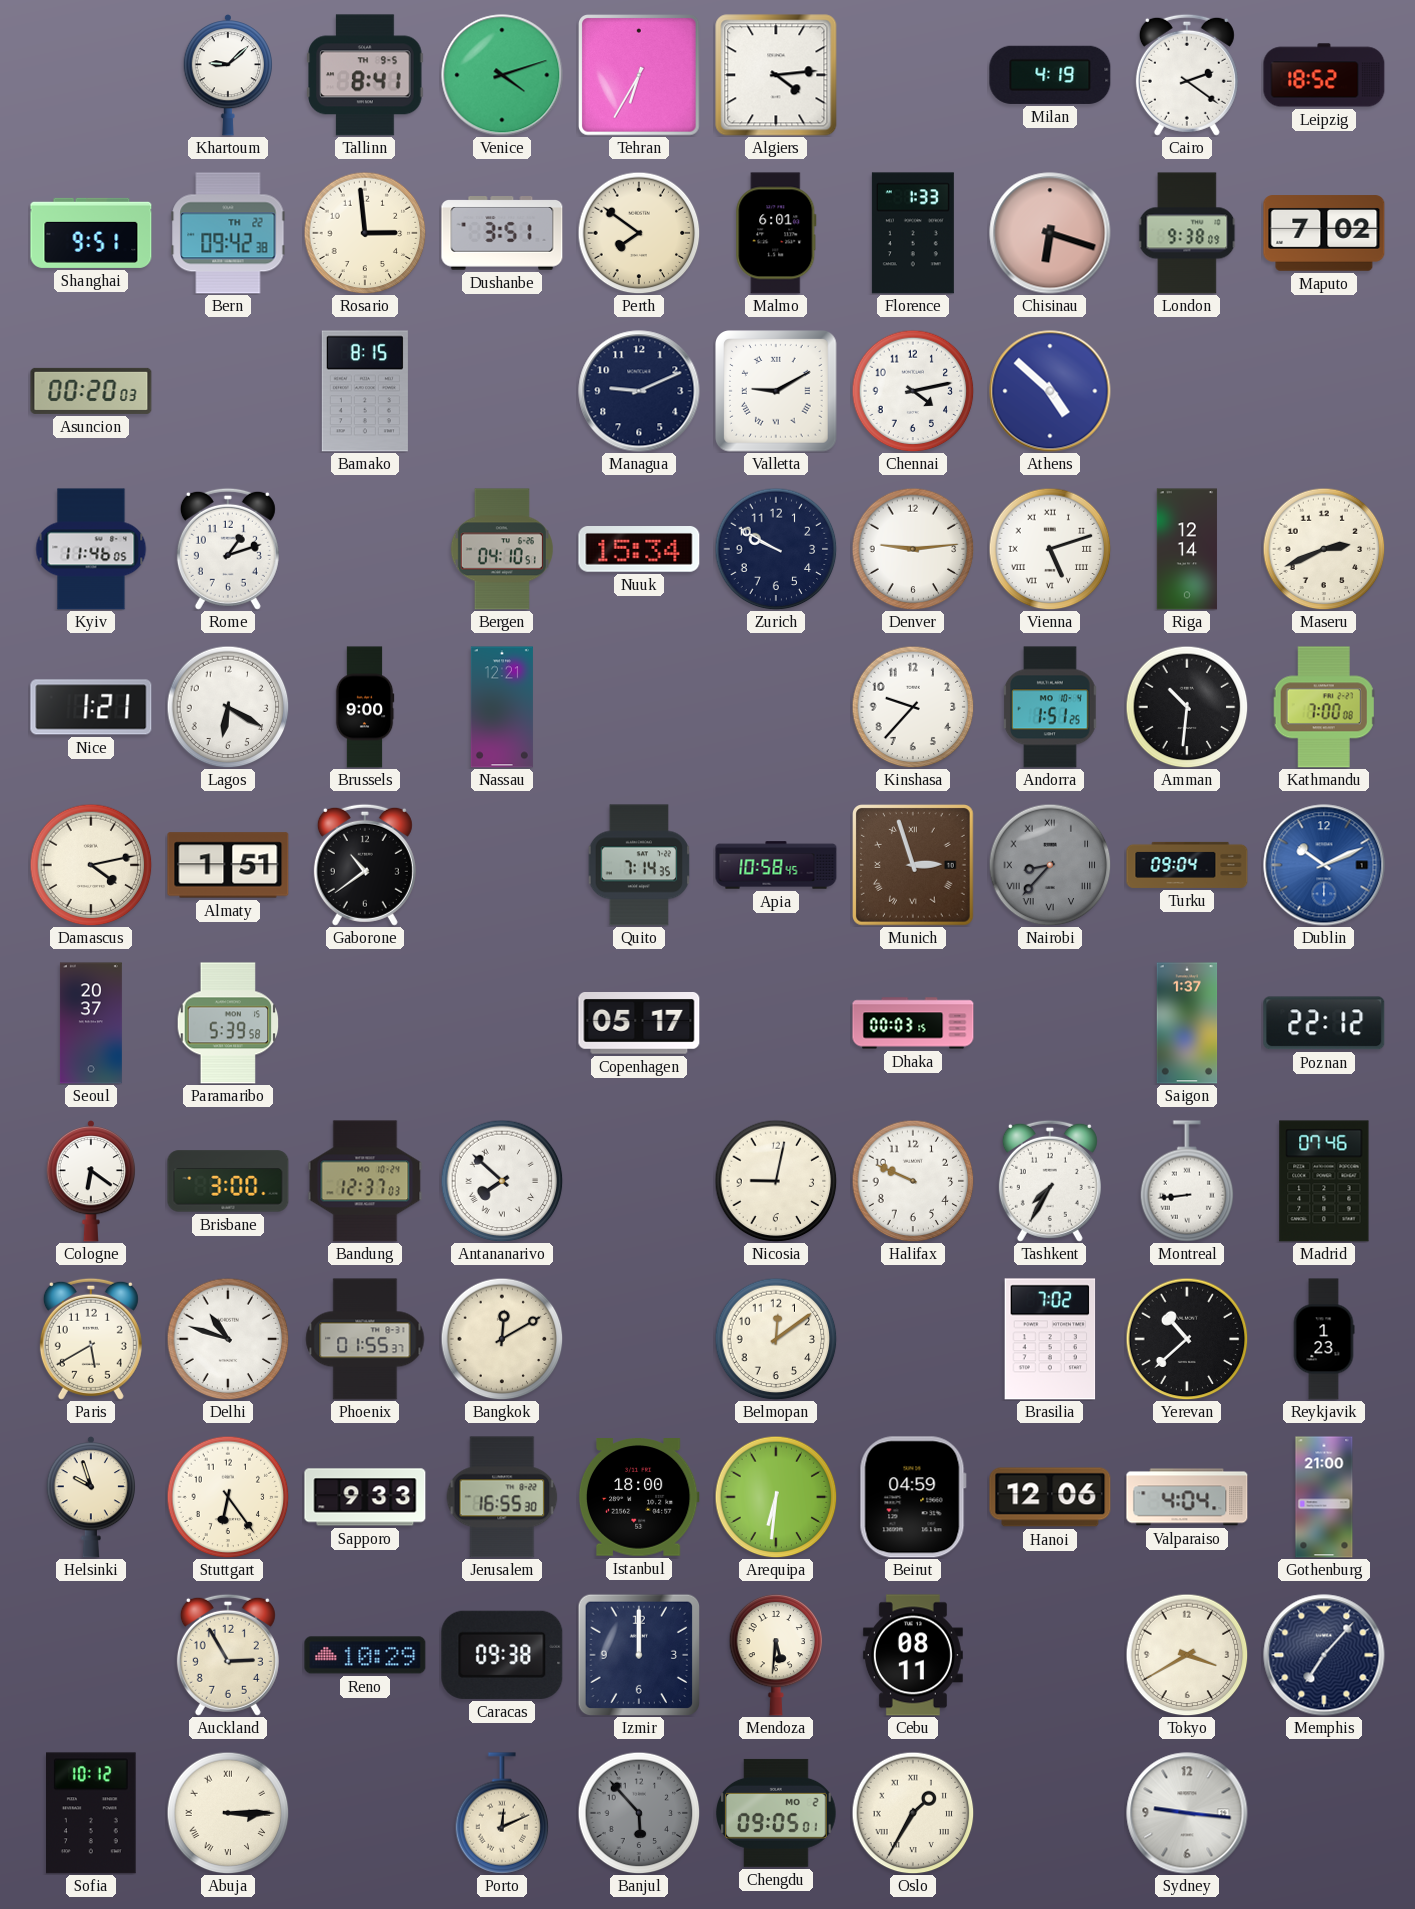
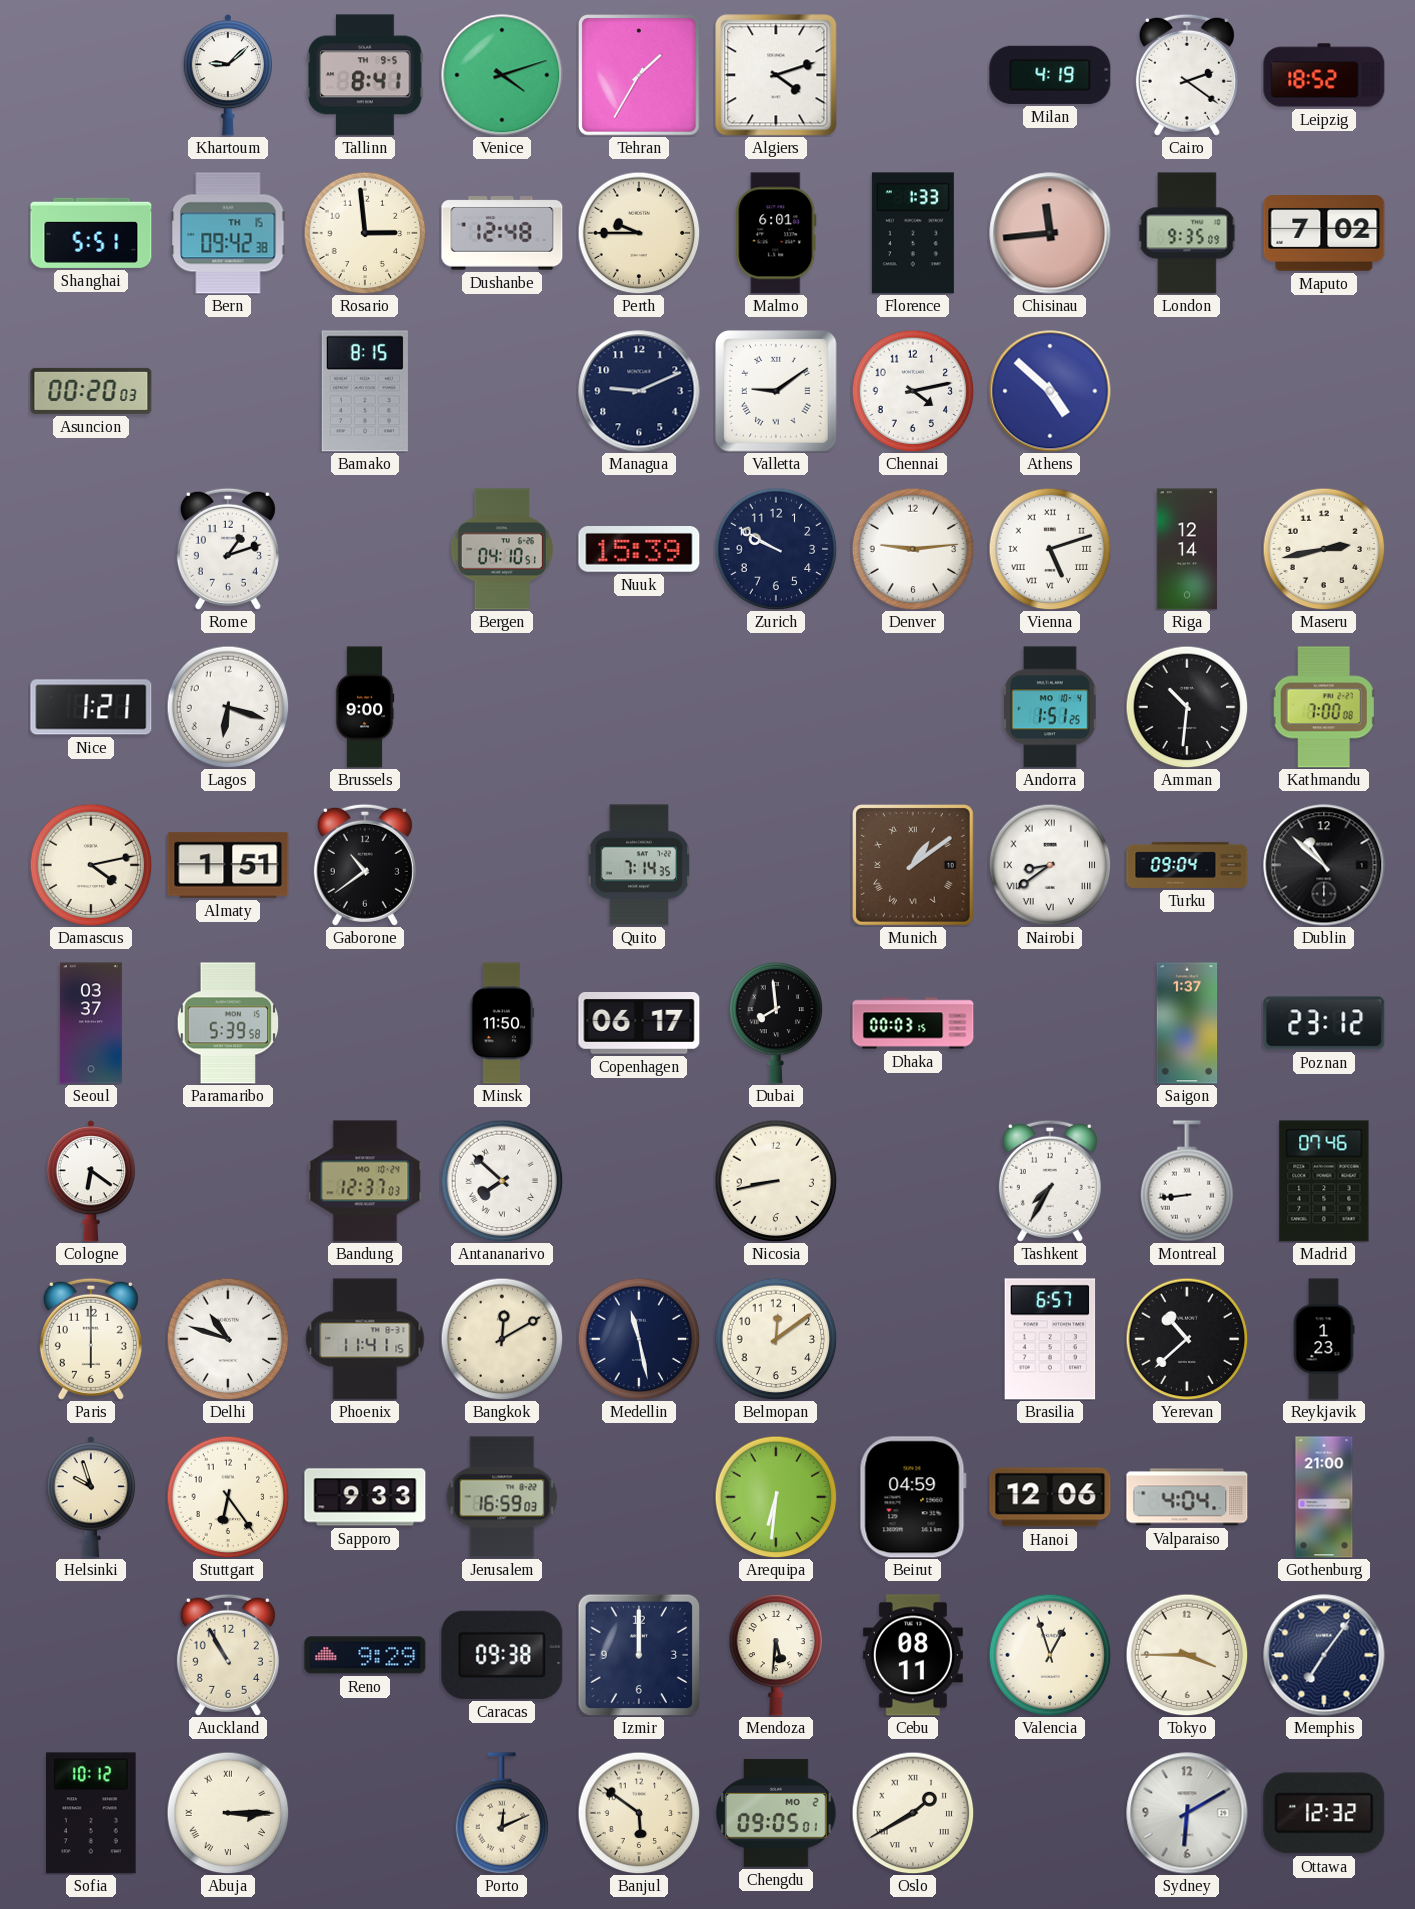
Tehran: 6:35 -> 1:35
Algiers: 4:14 -> 4:12
Shanghai: 9:51 -> 5:51
Bern date: TH 22 -> TH 15
Dushanbe: 3:51 -> 12:48
Perth: 7:51 -> 9:45
Chisinau: 6:18 -> 11:44
London: 9:38 -> 9:35
Valletta: 9:10 -> 9:09
Kyiv: 11:46 -> none
Nuuk: 15:34 -> 15:39
Maseru: 2:41 -> 2:43
Lagos: 6:20 -> 6:18
Nassau: 12:21 -> none
Kinshasa: 9:37 -> none
Apia: 10:58 -> none
Munich: 2:57 -> 1:09
Nairobi: 8:37 -> 8:39
Nairobi dial: grey -> white
Dublin: 10:11 -> 10:52
Dublin dial: blue -> black
Seoul: 20:37 -> 03:37
Minsk: none -> 11:50
Copenhagen: 05:17 -> 06:17
Dubai: none -> 7:59
Poznan: 22:12 -> 23:12
Brisbane: 3:00 -> none
Nicosia: 9:02 -> 8:43
Halifax: 9:49 -> none
Paris: 5:40 -> 6:00
Phoenix: 01:55 -> 11:41
Medellin: none -> 11:28
Brasilia: 7:02 -> 6:57
Jerusalem: 16:55 -> 16:59
Istanbul: 18:00 -> none
Auckland: 2:55 -> 10:55
Reno: 10:29 -> 9:29
Valencia: none -> 12:57
Tokyo: 3:40 -> 3:45
Memphis: 7:07 -> 7:06
Banjul: 5:53 -> 5:51
Banjul dial: grey -> cream
Oslo: 1:35 -> 1:40
Sydney: 9:16 -> 6:10
Ottawa: none -> 12:32
